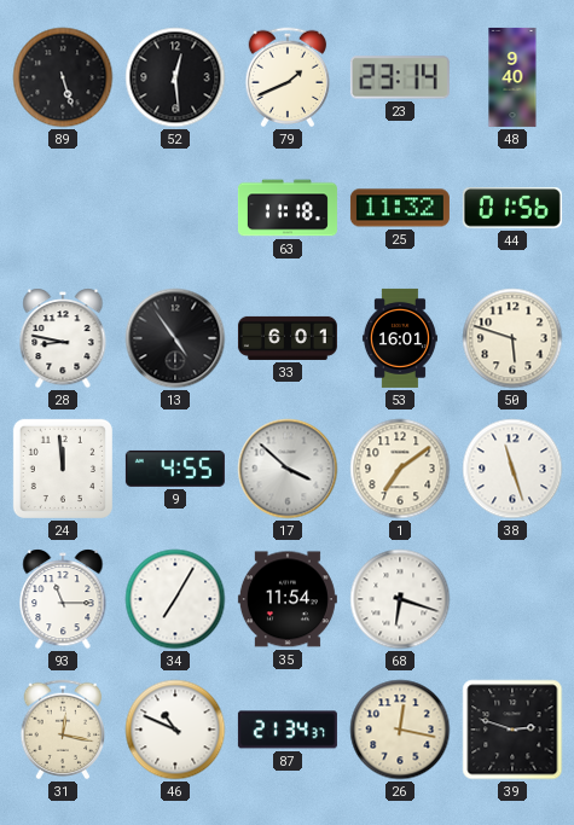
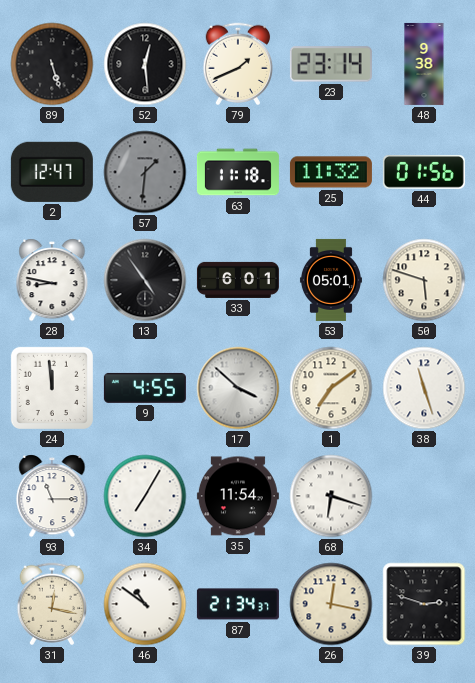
48: 9:40 -> 9:38
2: none -> 12:47
57: none -> 1:31
53: 16:01 -> 05:01
46: 10:49 -> 10:51
